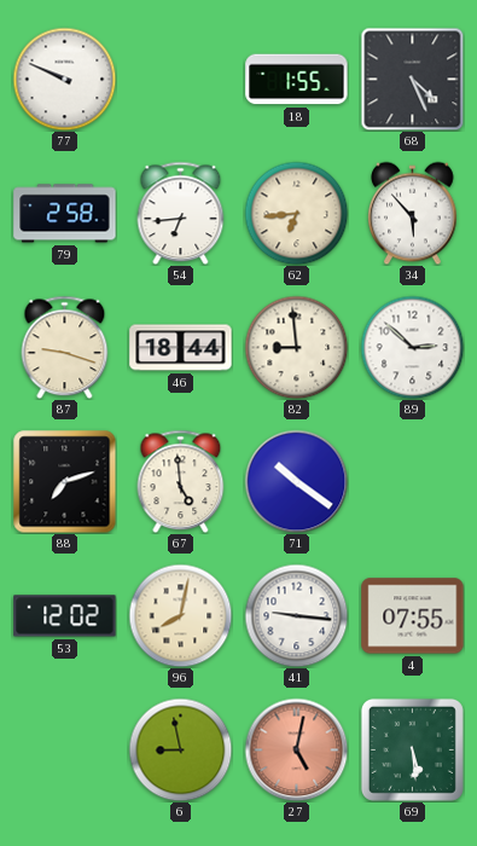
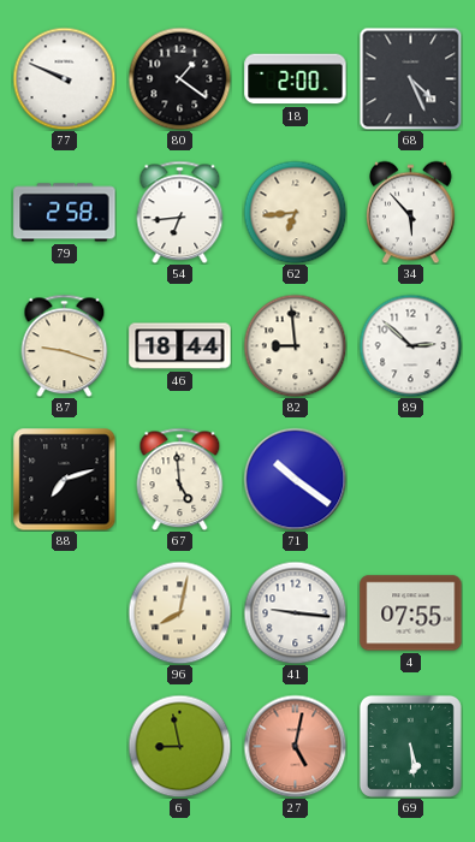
80: none -> 1:21
18: 1:55 -> 2:00
53: 12:02 -> none
